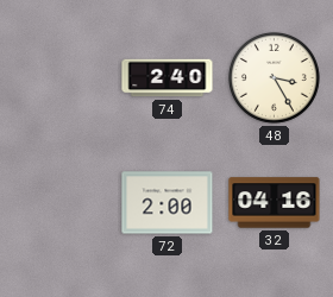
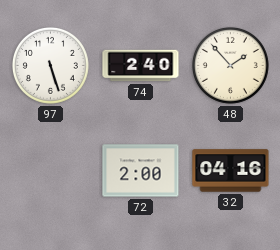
97: none -> 5:27
48: 3:25 -> 1:53
